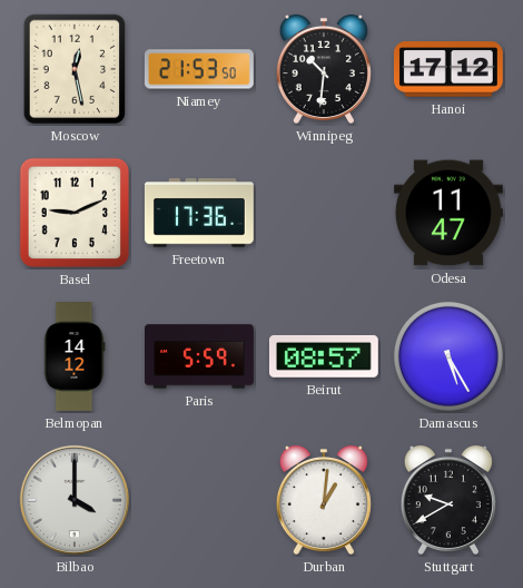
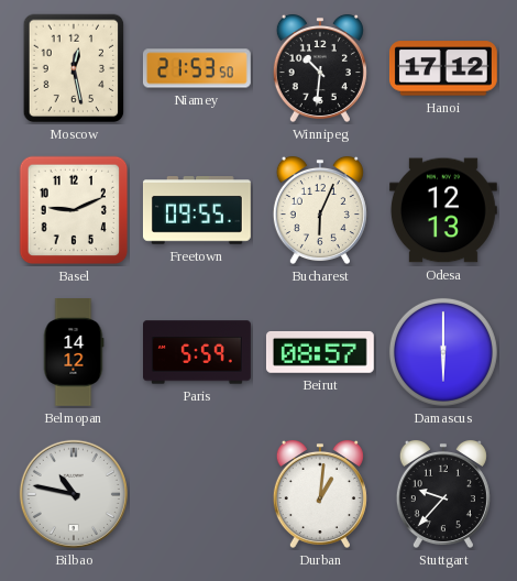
Freetown: 17:36 -> 09:55
Bucharest: none -> 6:04
Odesa: 11:47 -> 12:13
Damascus: 5:25 -> 6:00
Bilbao: 4:00 -> 10:47
Stuttgart: 9:40 -> 9:37
